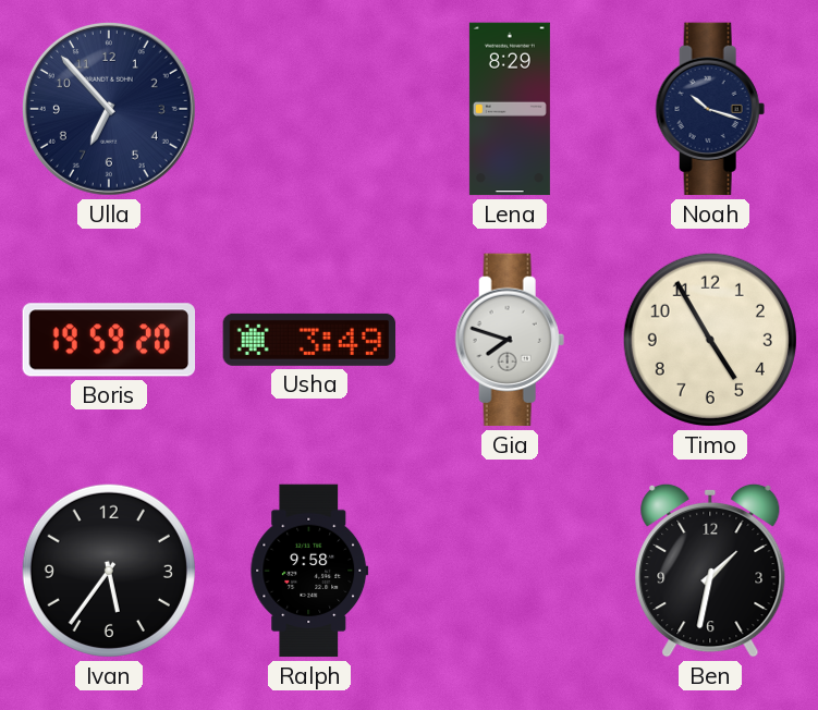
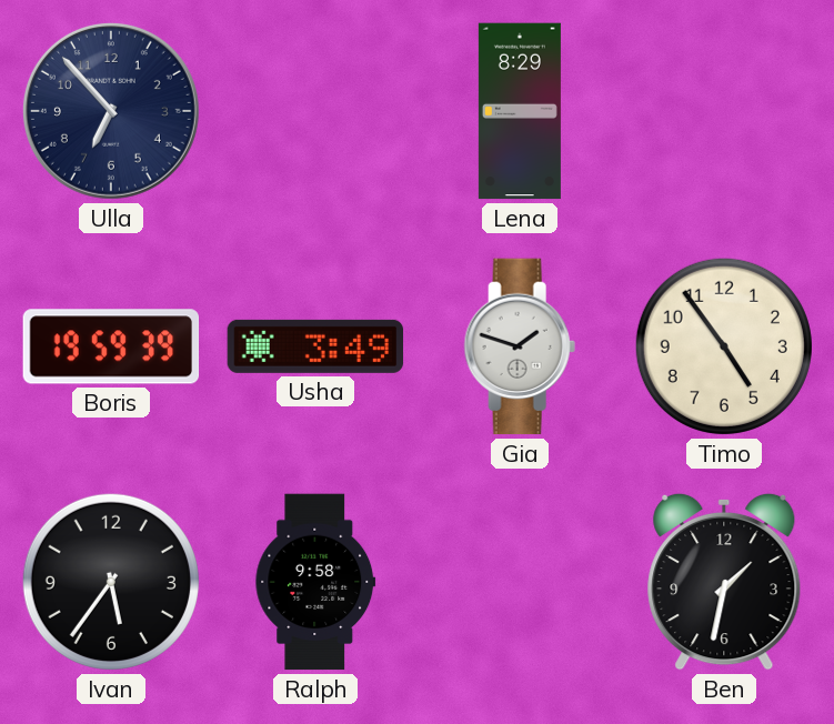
Noah: 10:18 -> none
Boris: 19:59:20 -> 19:59:39
Gia: 7:48 -> 1:48
Timo: 4:55 -> 4:54
